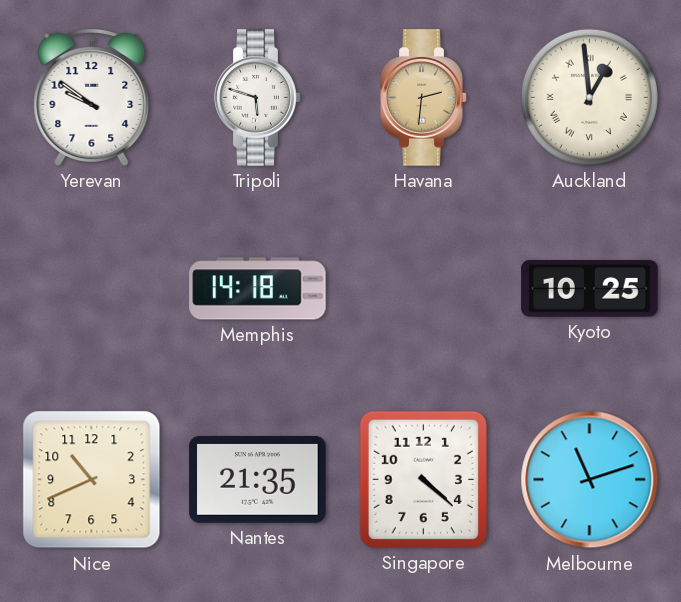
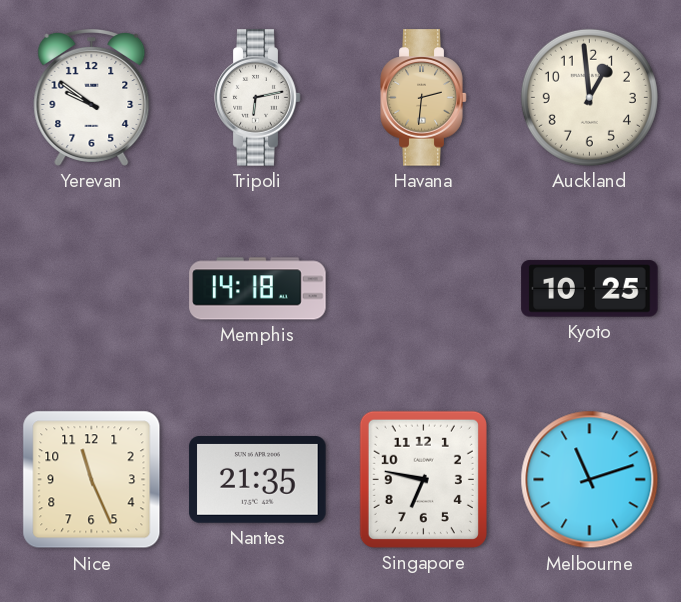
Tripoli: 5:48 -> 6:13
Auckland numerals: Roman -> Arabic
Nice: 10:41 -> 11:26
Singapore: 4:22 -> 6:47
